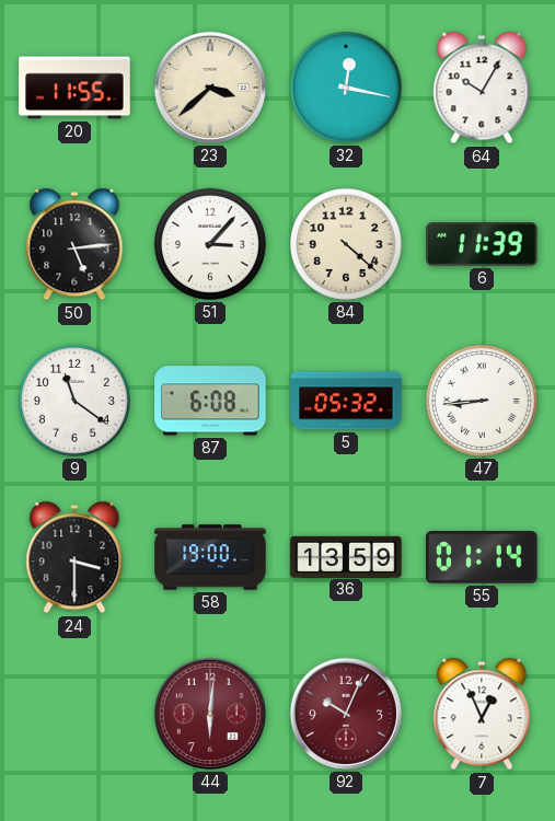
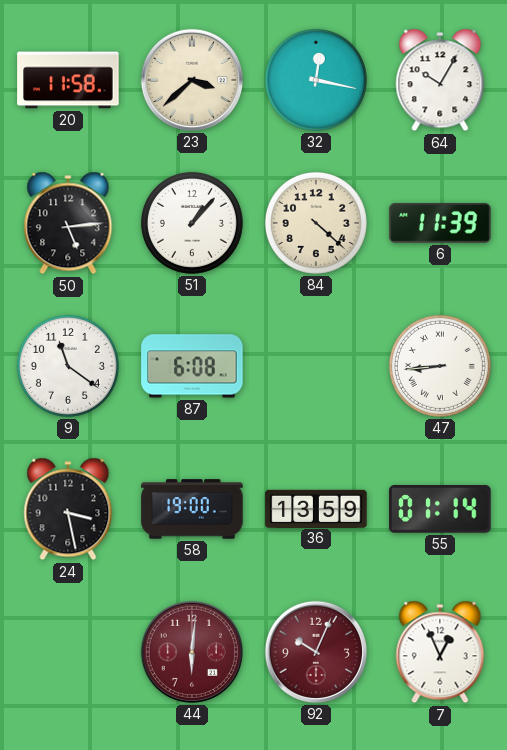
20: 11:55 -> 11:58
51: 3:07 -> 1:07
5: 05:32 -> none
24: 3:30 -> 3:28
